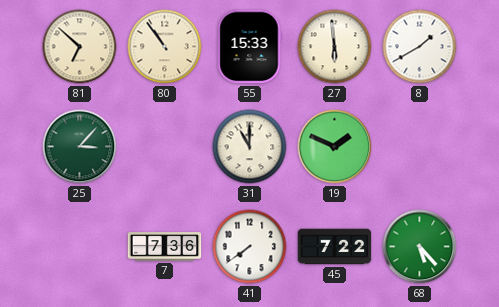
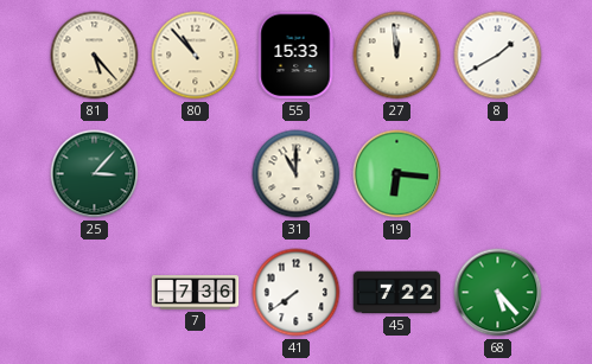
81: 6:52 -> 5:23
80: 10:54 -> 10:53
27: 5:59 -> 11:59
19: 1:49 -> 6:16
